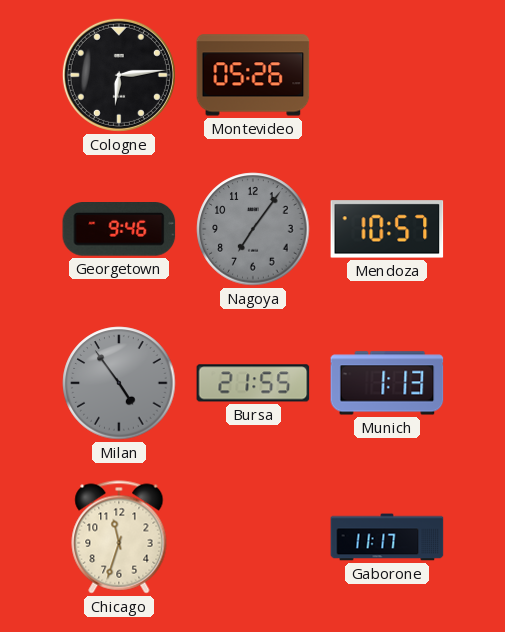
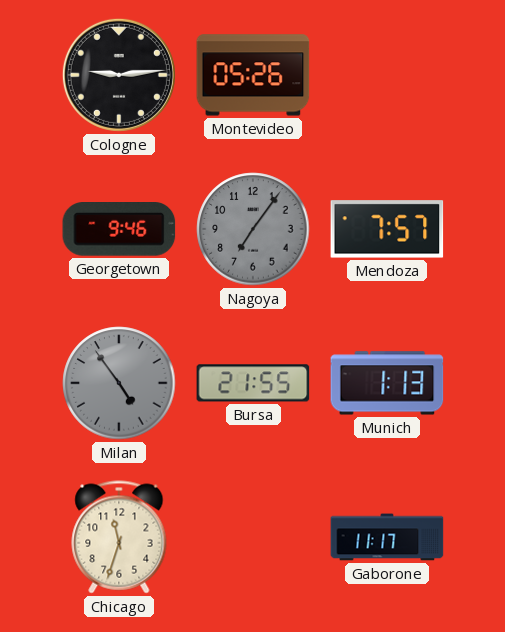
Cologne: 6:14 -> 9:14
Mendoza: 10:57 -> 7:57
